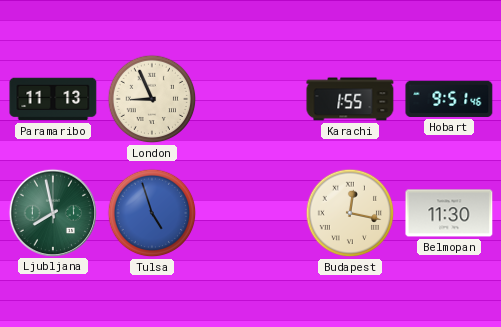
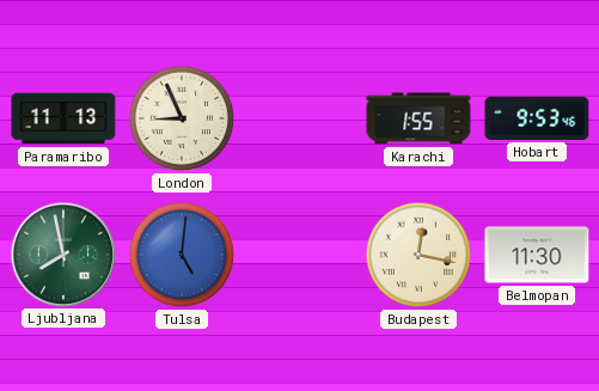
Hobart: 9:51 -> 9:53
Tulsa: 4:57 -> 5:01
